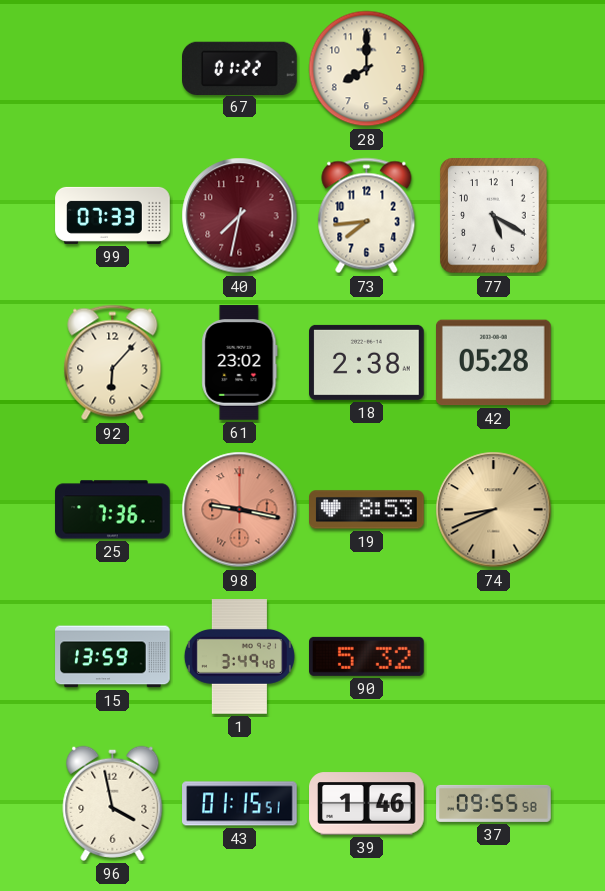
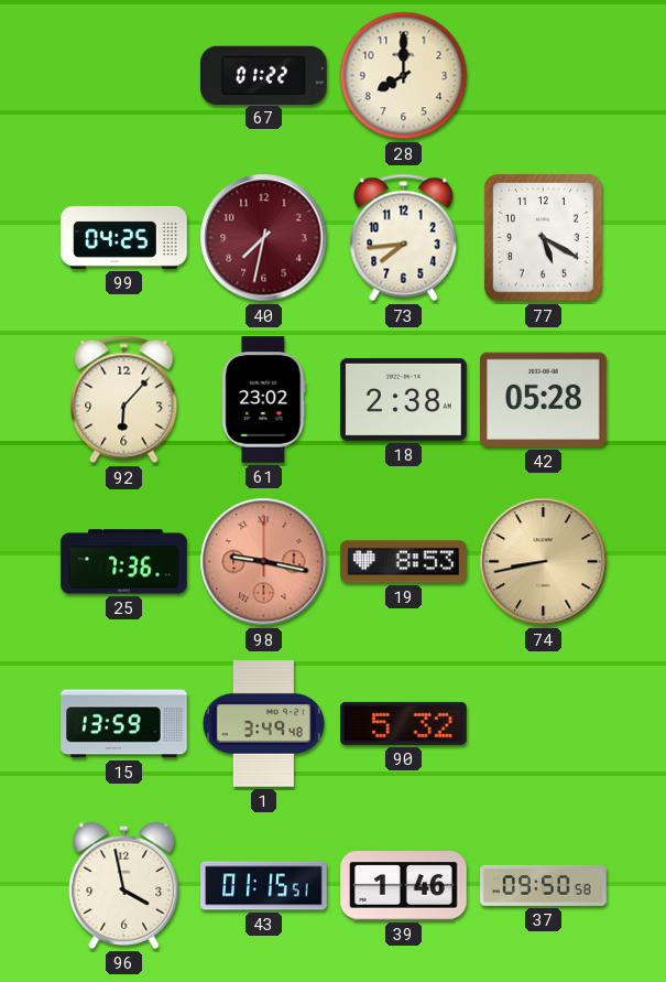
99: 07:33 -> 04:25
74: 8:41 -> 8:43
37: 09:55 -> 09:50
